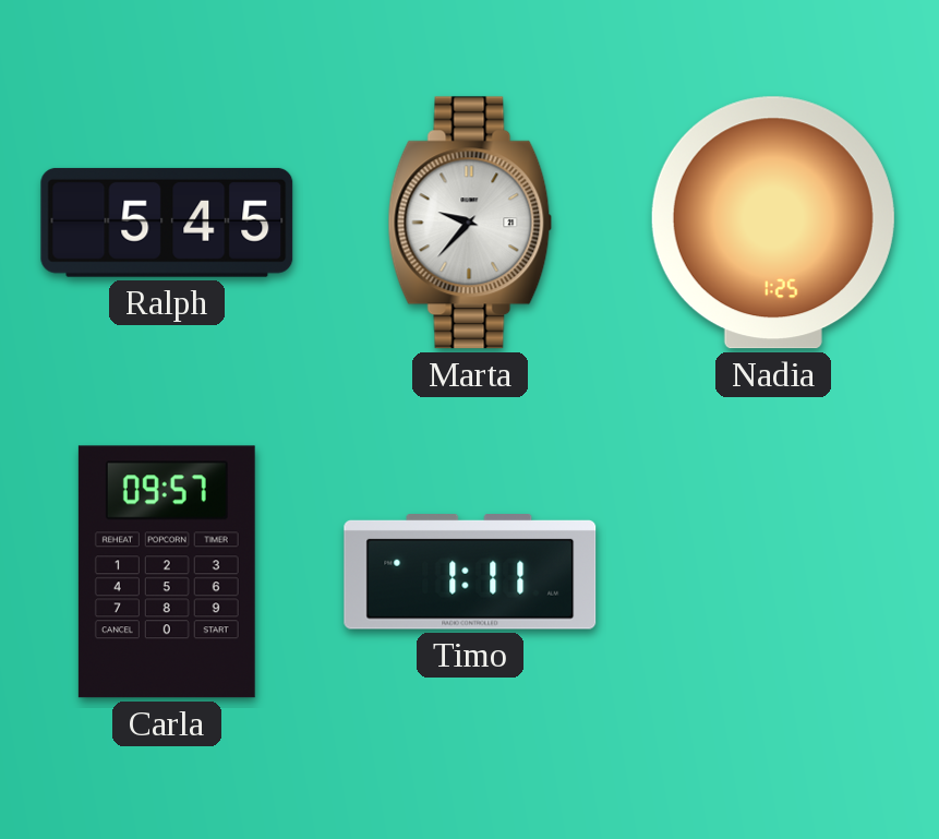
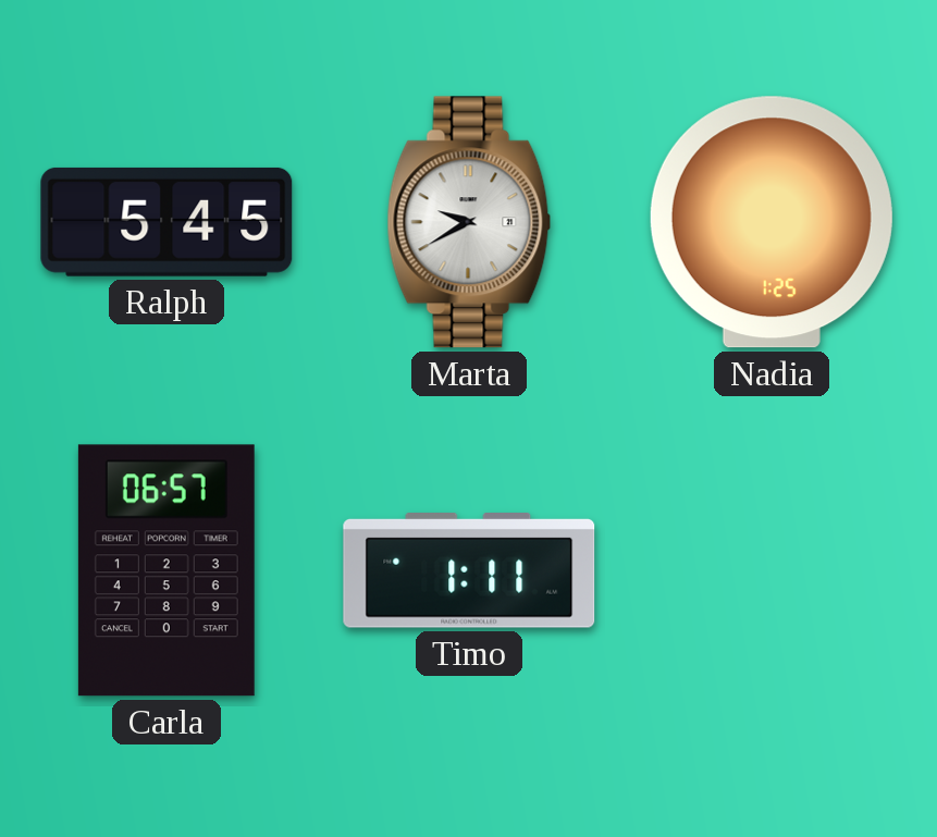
Marta: 9:37 -> 9:40
Carla: 09:57 -> 06:57
